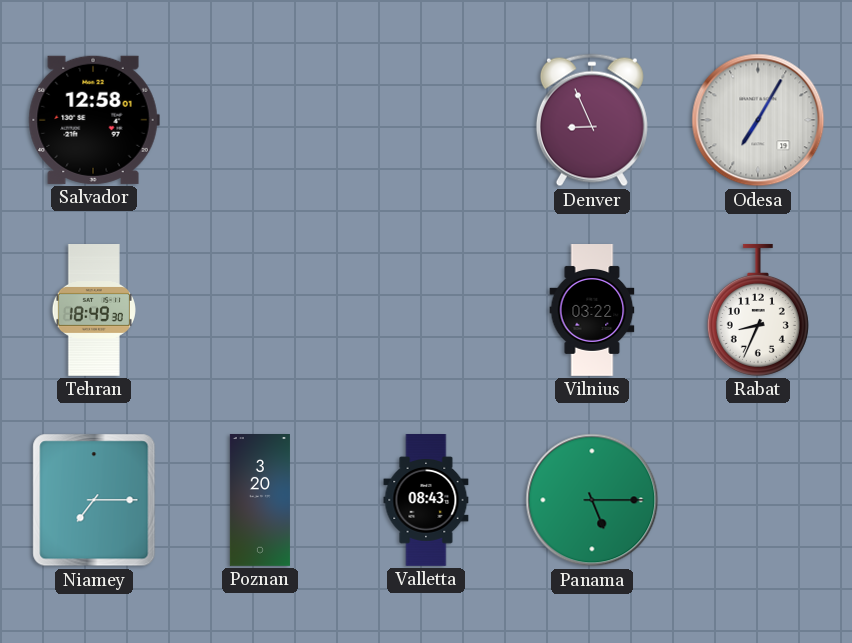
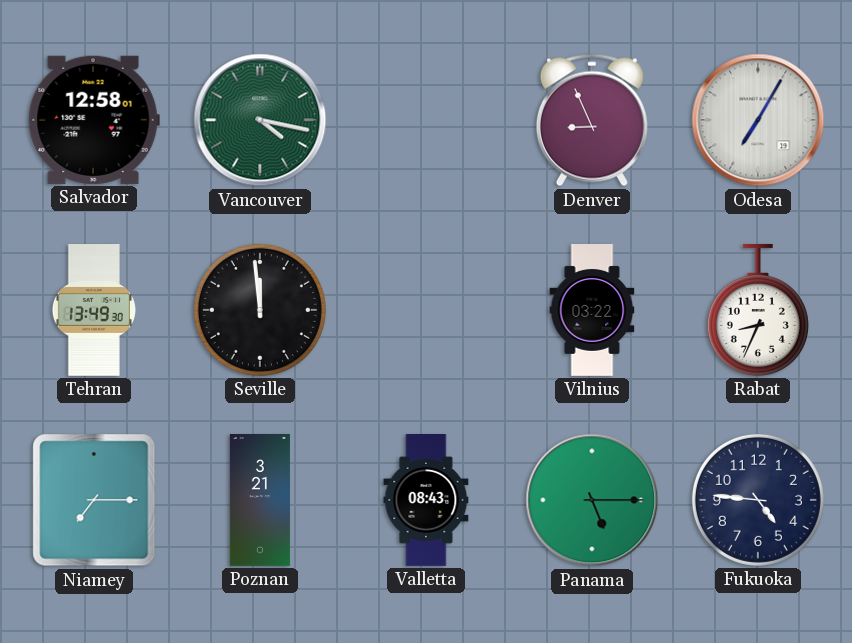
Vancouver: none -> 4:17
Tehran: 18:49 -> 13:49
Seville: none -> 11:59
Poznan: 3:20 -> 3:21
Fukuoka: none -> 4:46
